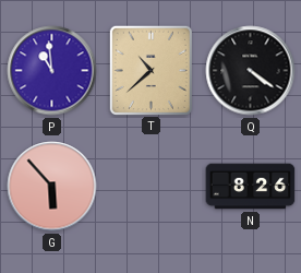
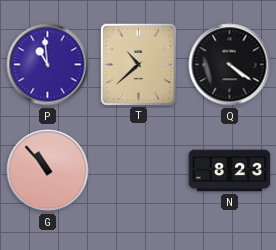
G: 5:53 -> 10:53
N: 8:26 -> 8:23
